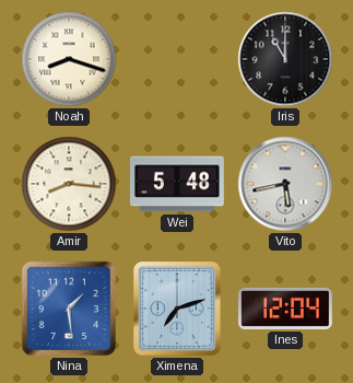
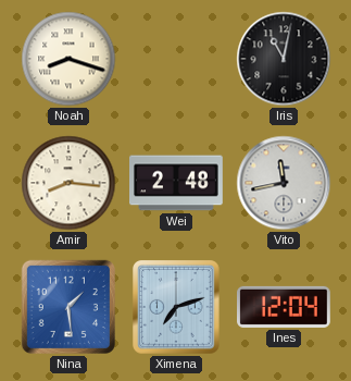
Iris: 11:00 -> 11:02
Wei: 5:48 -> 2:48
Vito: 5:43 -> 11:43
